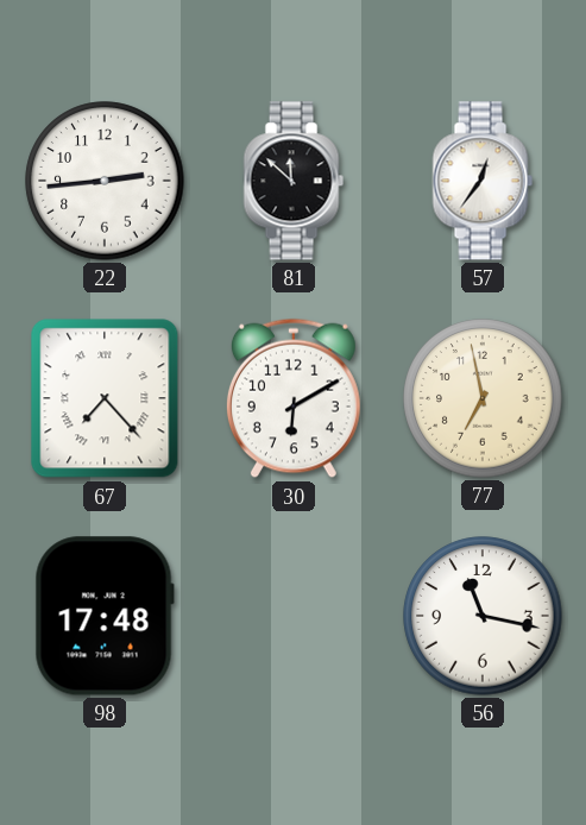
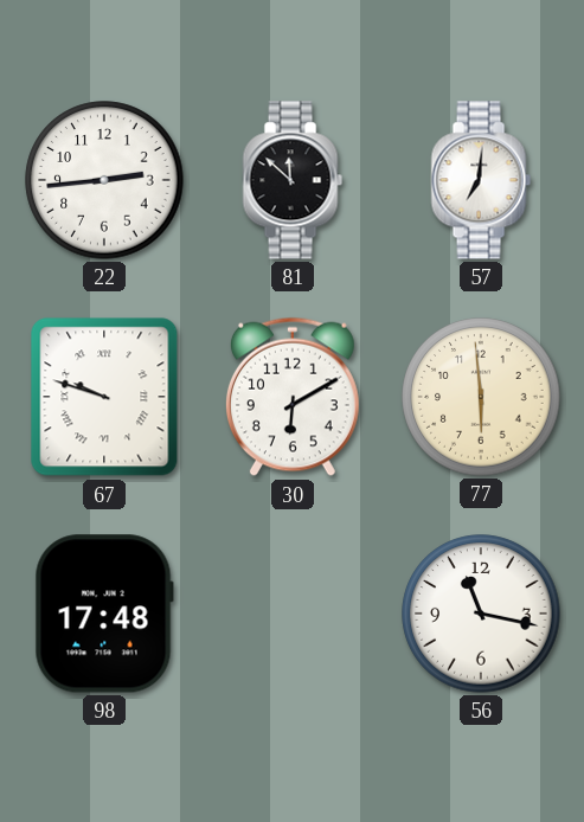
57: 12:36 -> 7:01
67: 7:23 -> 9:48
77: 6:58 -> 5:59
